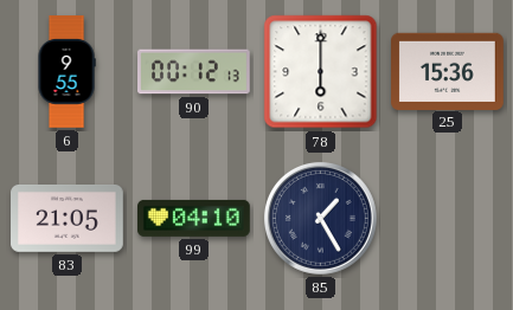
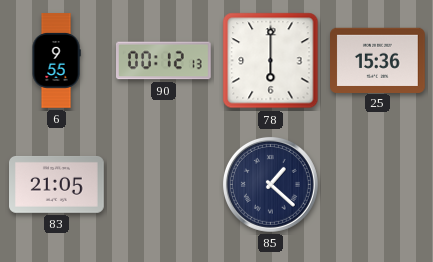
99: 04:10 -> none
85: 1:25 -> 1:22
